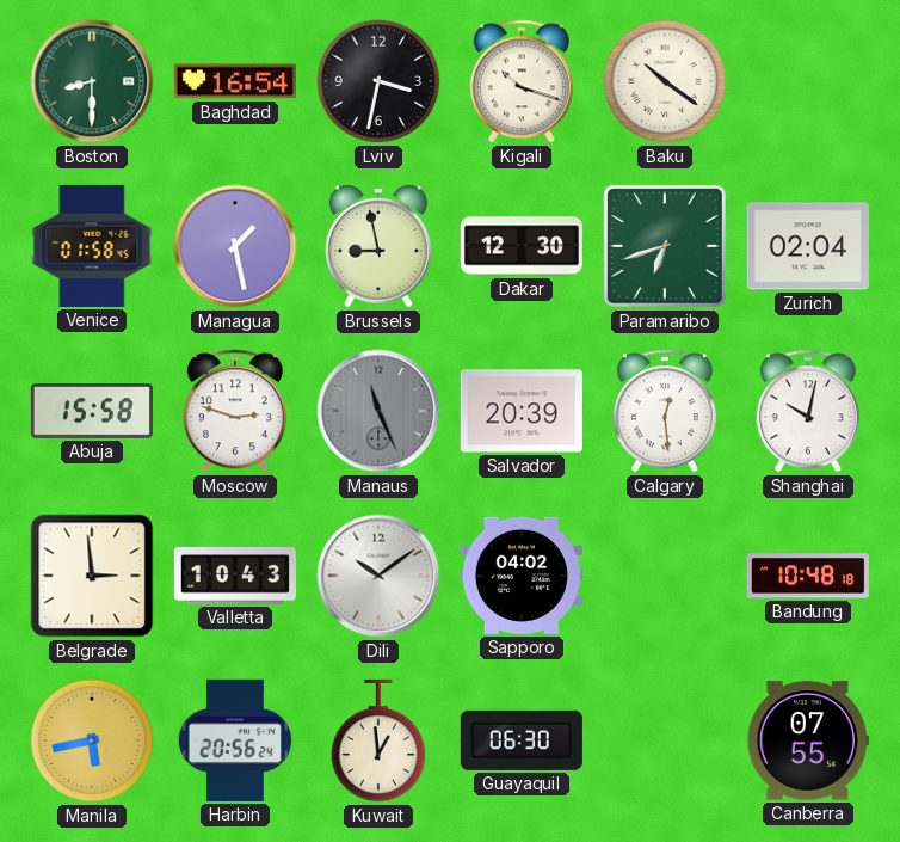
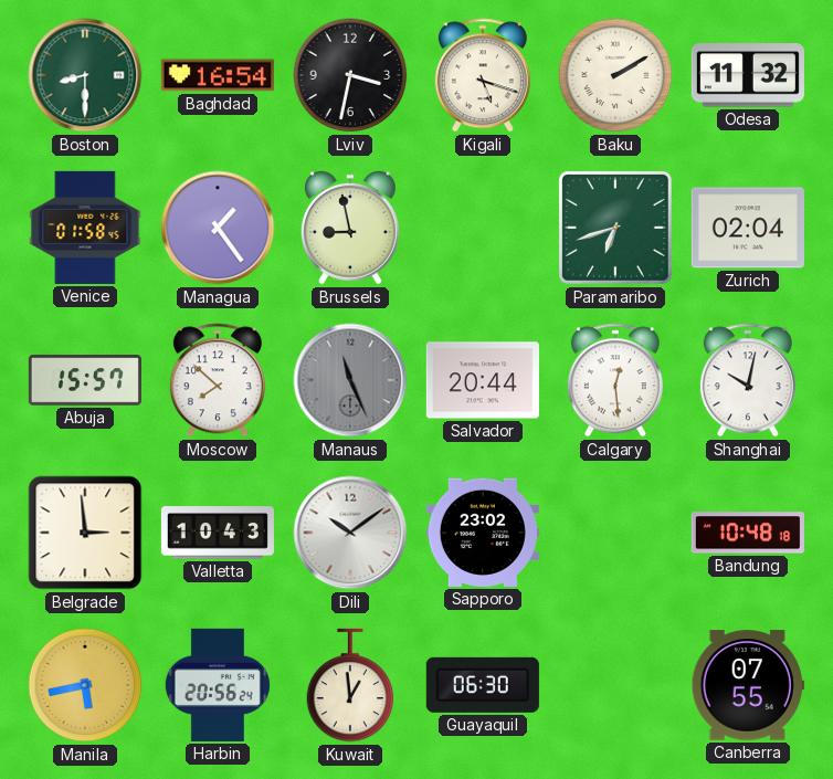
Kigali: 10:18 -> 5:18
Baku: 10:21 -> 2:10
Odesa: none -> 11:32
Managua: 1:28 -> 1:24
Dakar: 12:30 -> none
Abuja: 15:58 -> 15:57
Moscow: 2:48 -> 7:52
Salvador: 20:39 -> 20:44
Sapporo: 04:02 -> 23:02
